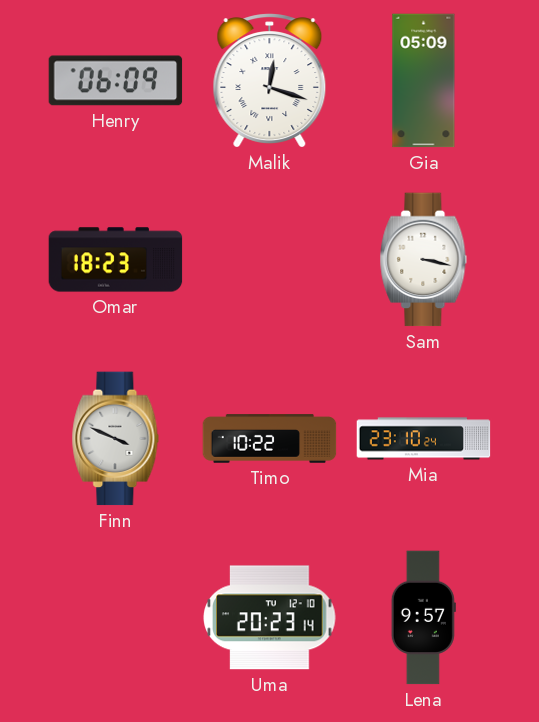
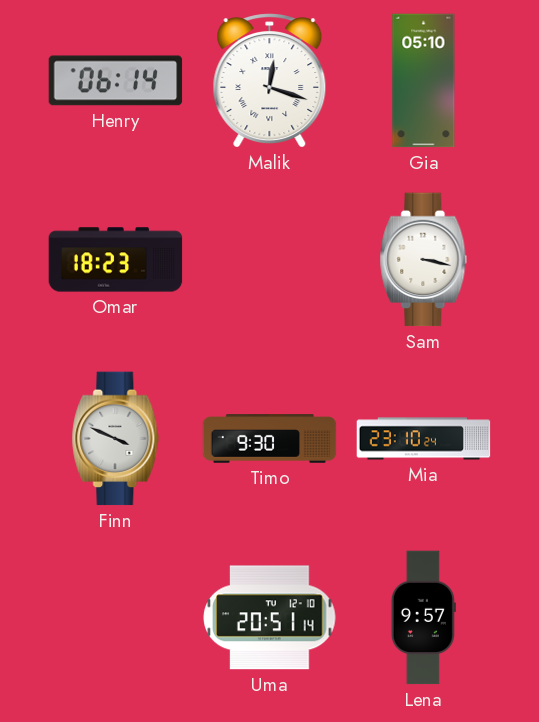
Henry: 06:09 -> 06:14
Gia: 05:09 -> 05:10
Timo: 10:22 -> 9:30
Uma: 20:23 -> 20:51
